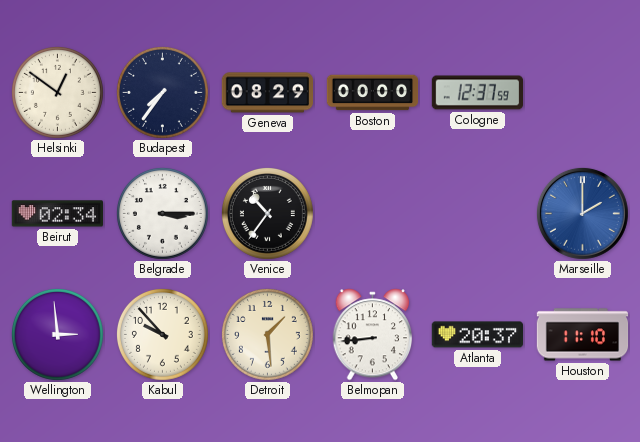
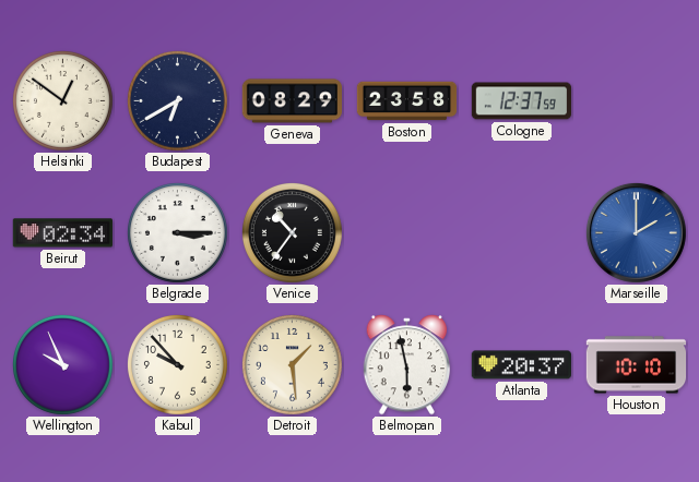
Budapest: 7:36 -> 6:40
Boston: 00:00 -> 23:58
Wellington: 2:59 -> 9:56
Belmopan: 8:44 -> 5:58
Houston: 11:10 -> 10:10
